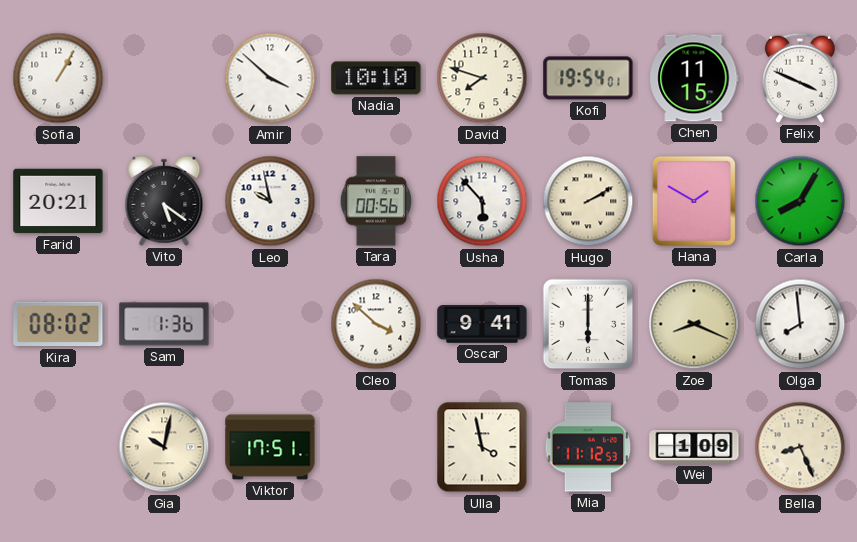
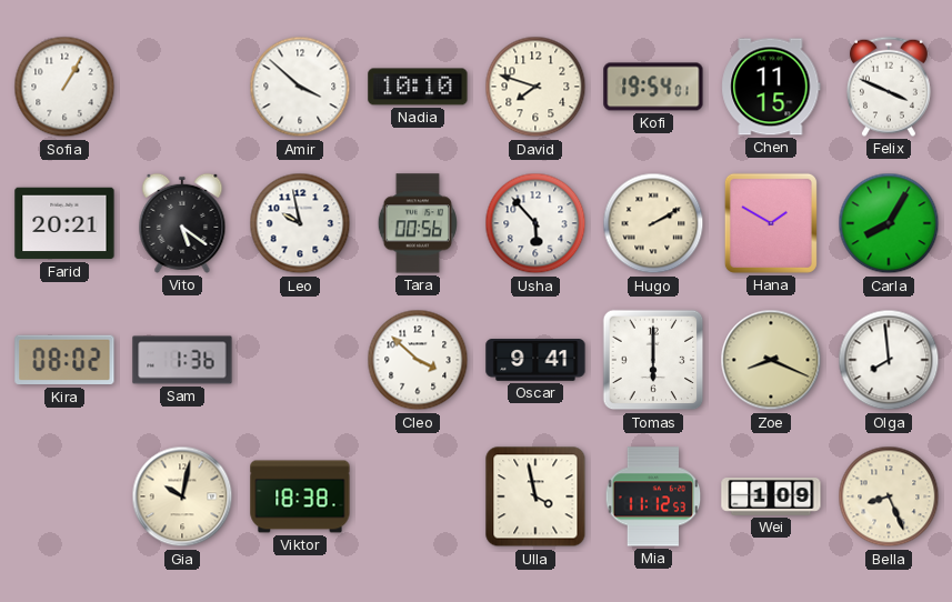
Viktor: 17:51 -> 18:38
